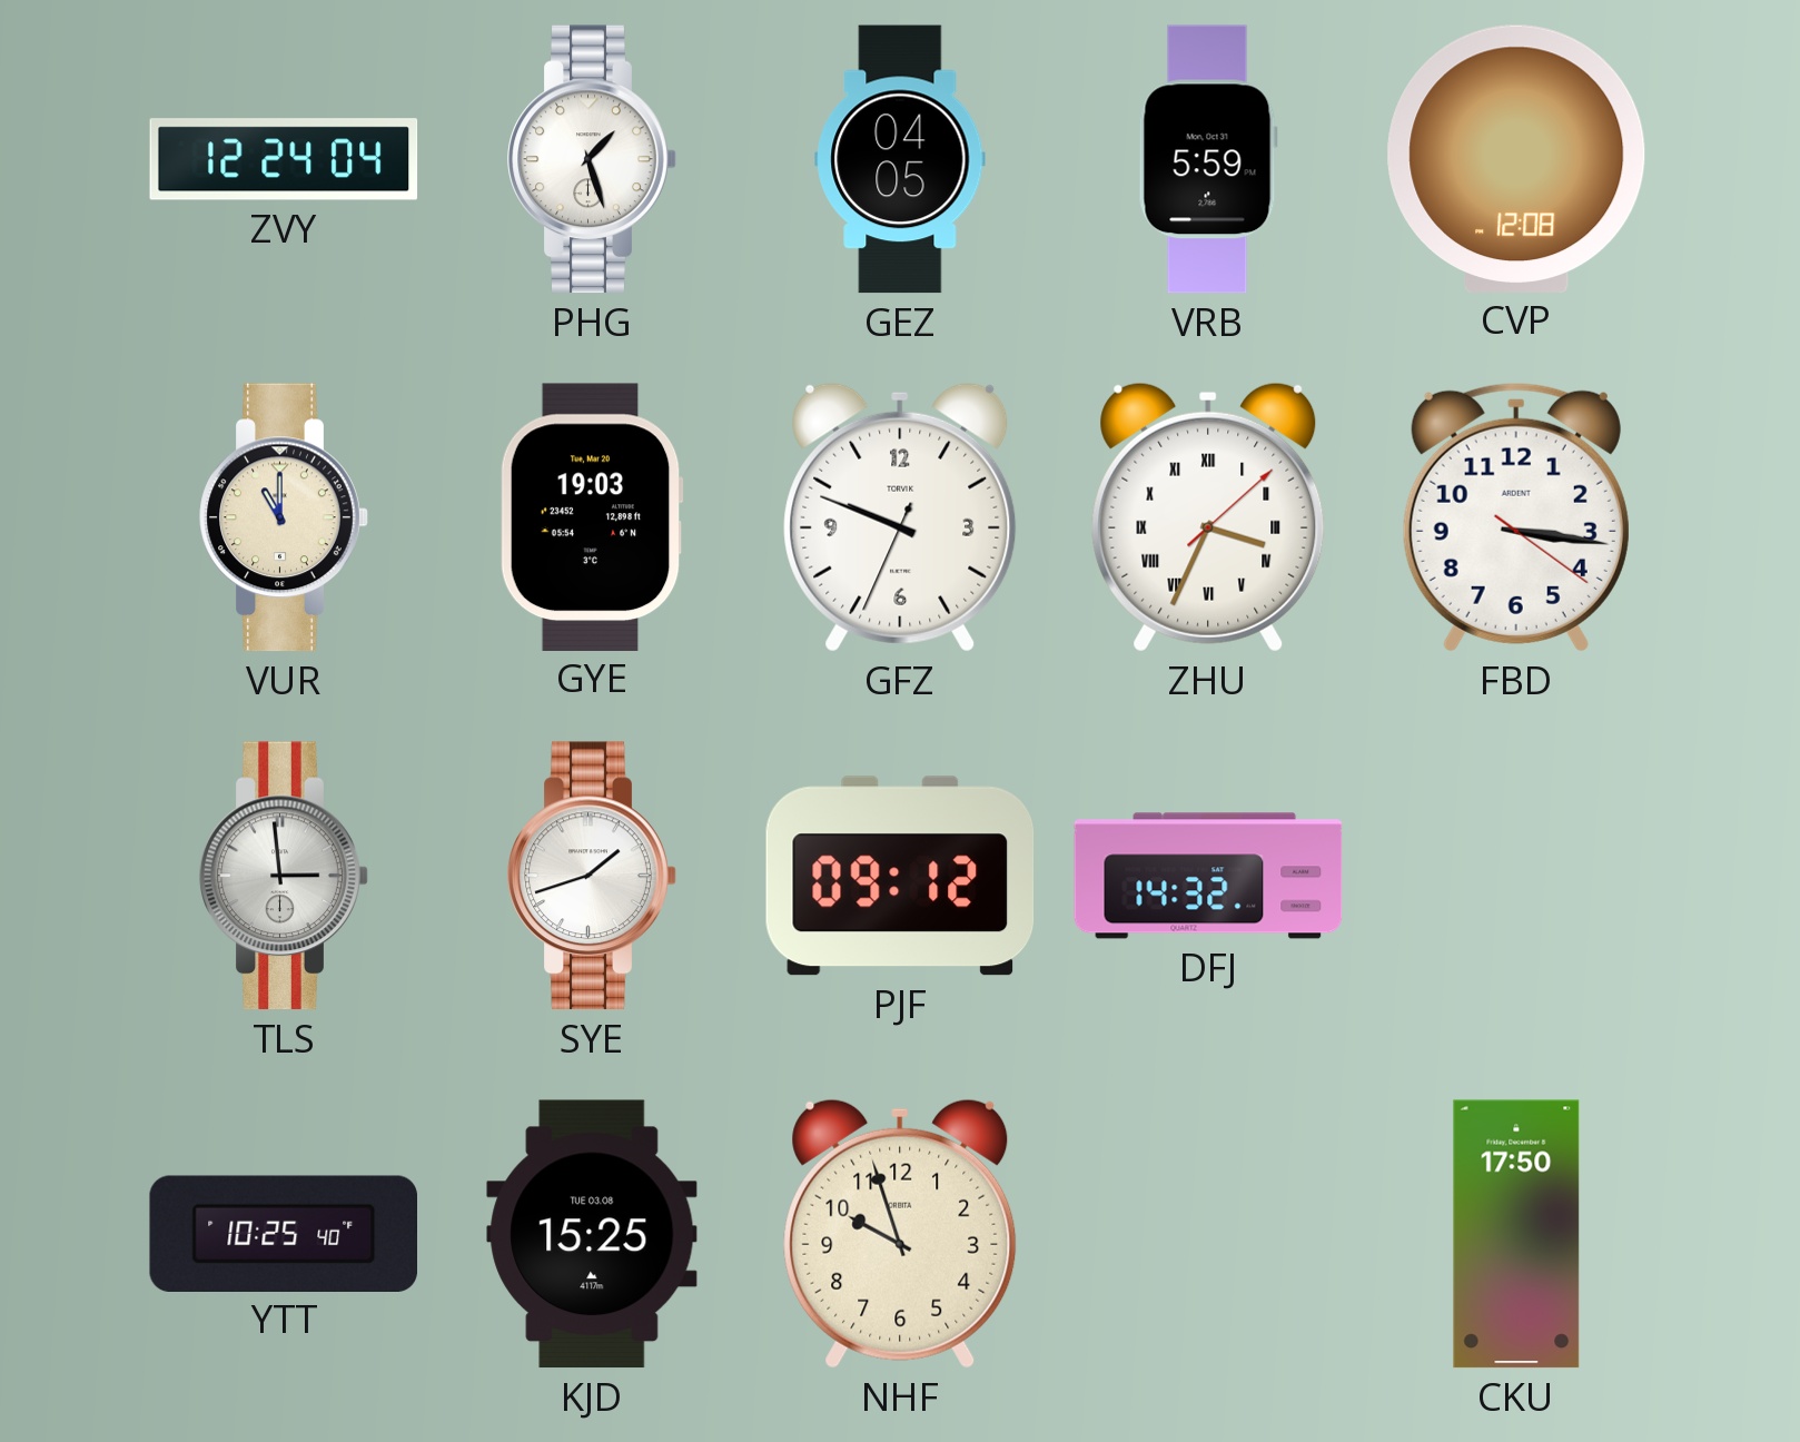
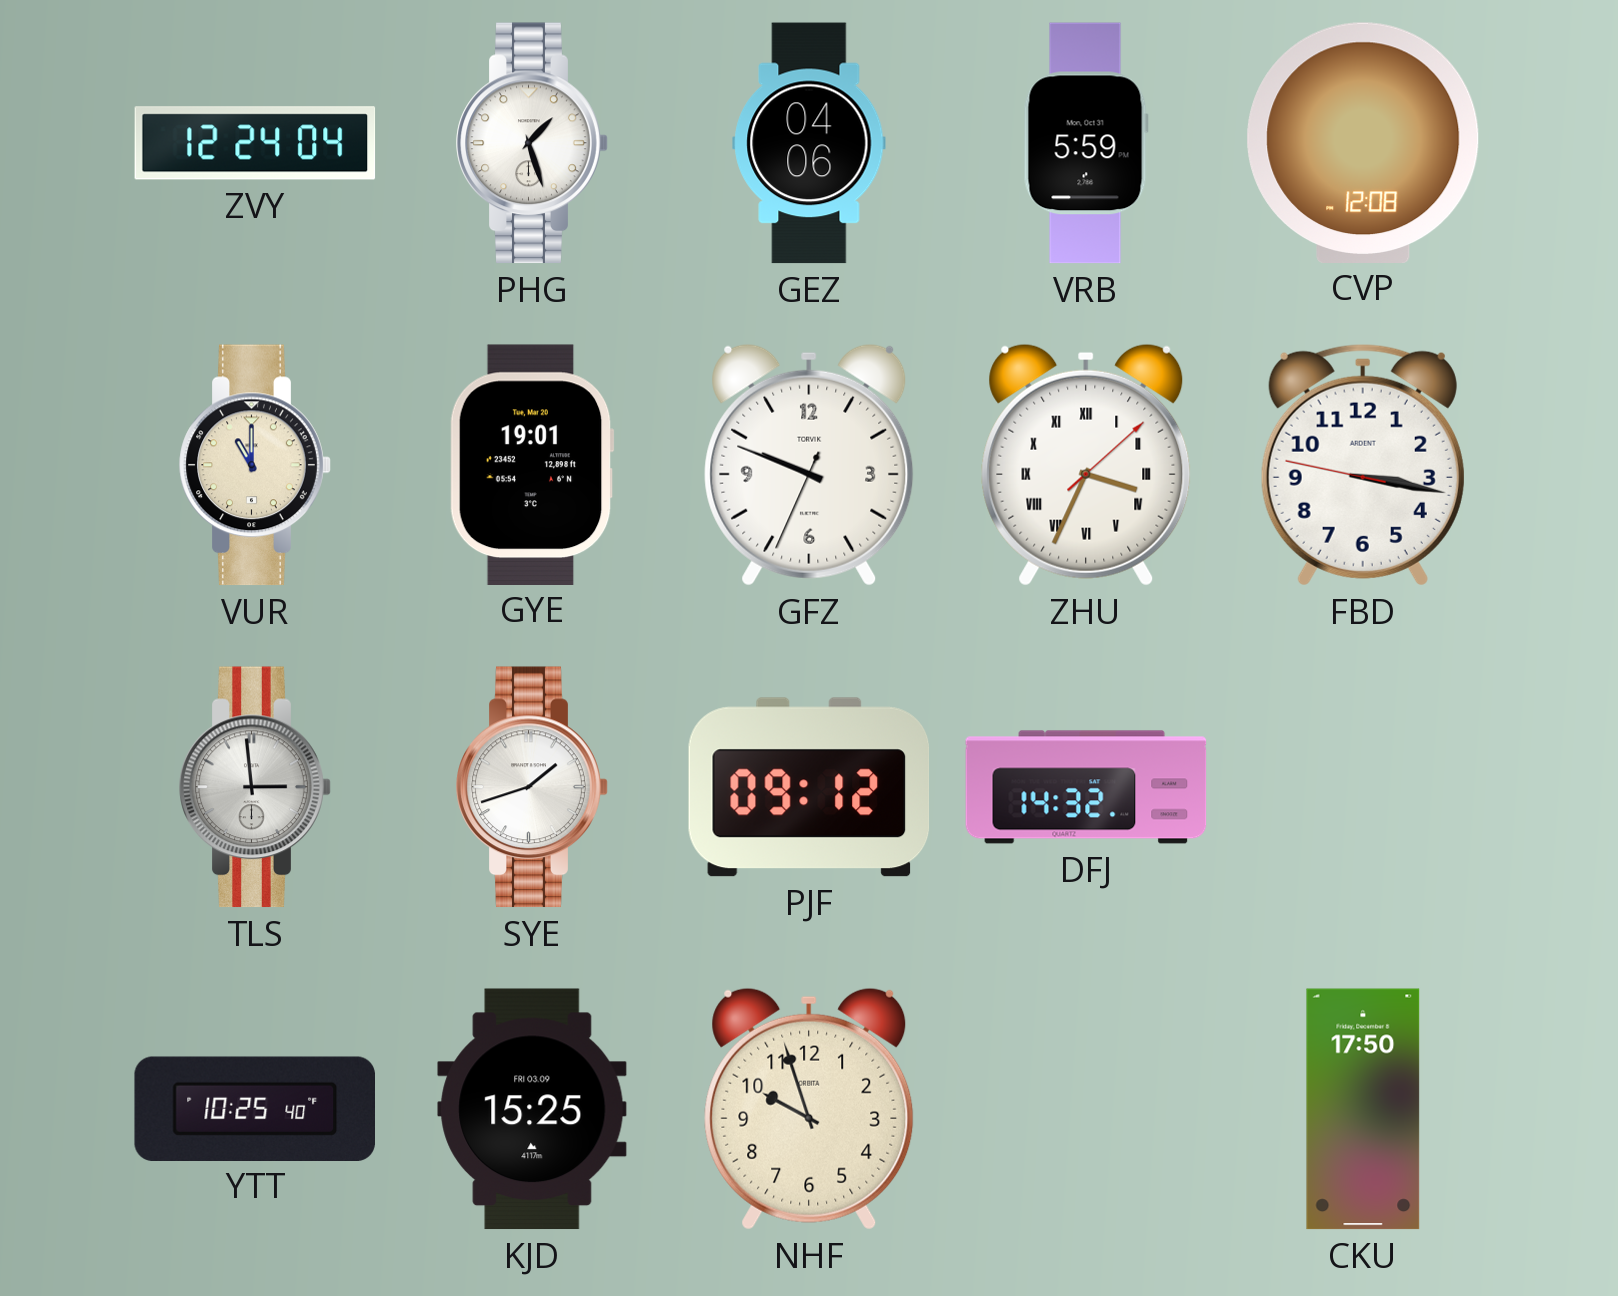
GEZ: 04:05 -> 04:06
GYE: 19:03 -> 19:01
FBD: 3:16:21 -> 3:16:47
KJD date: TUE 03.08 -> FRI 03.09
